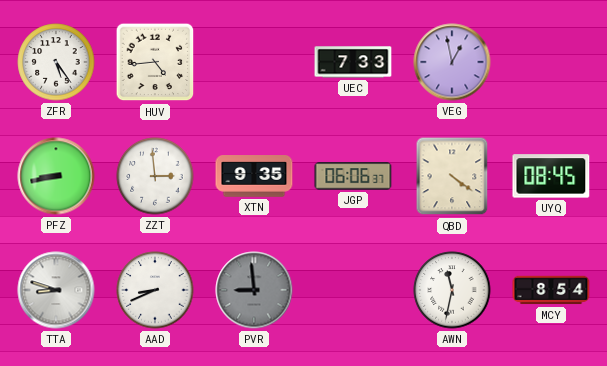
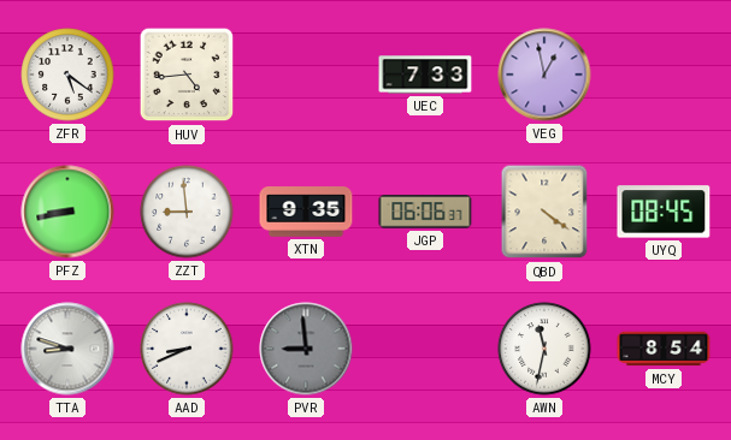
ZFR: 5:24 -> 5:21
ZZT: 2:59 -> 8:59
